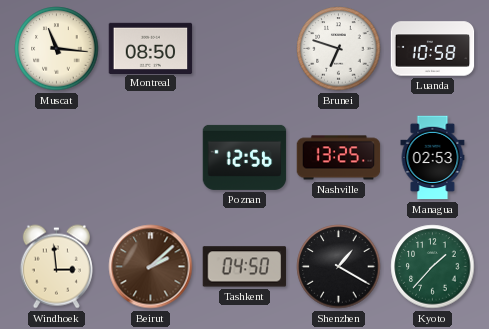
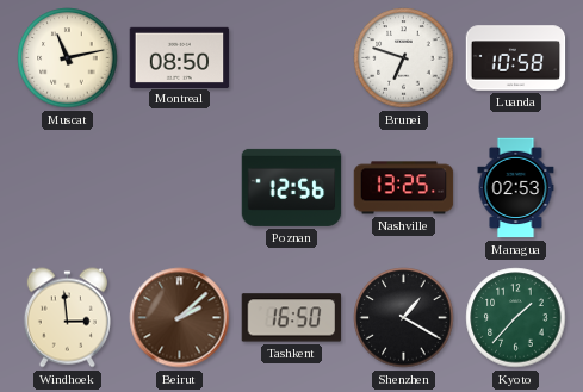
Muscat: 11:16 -> 11:13
Tashkent: 04:50 -> 16:50
